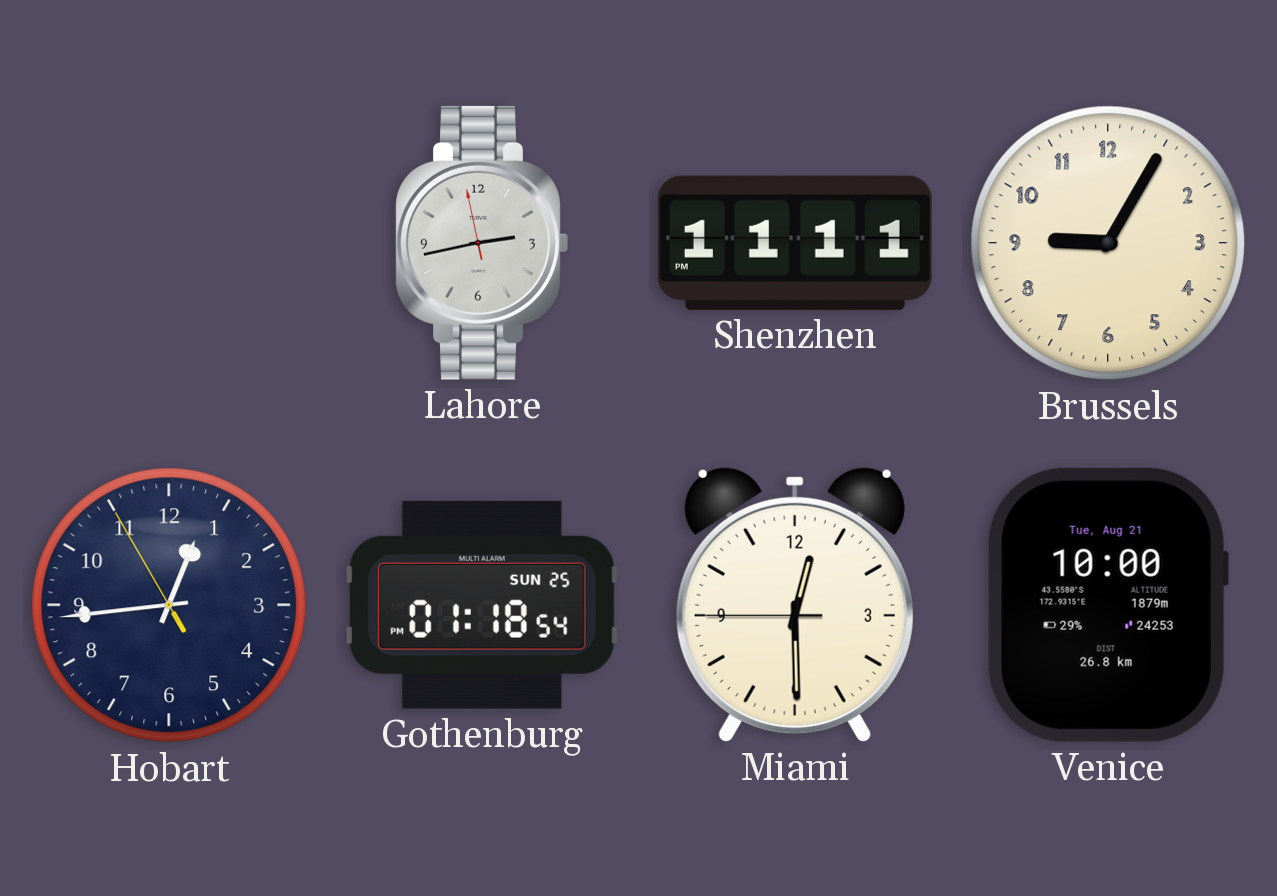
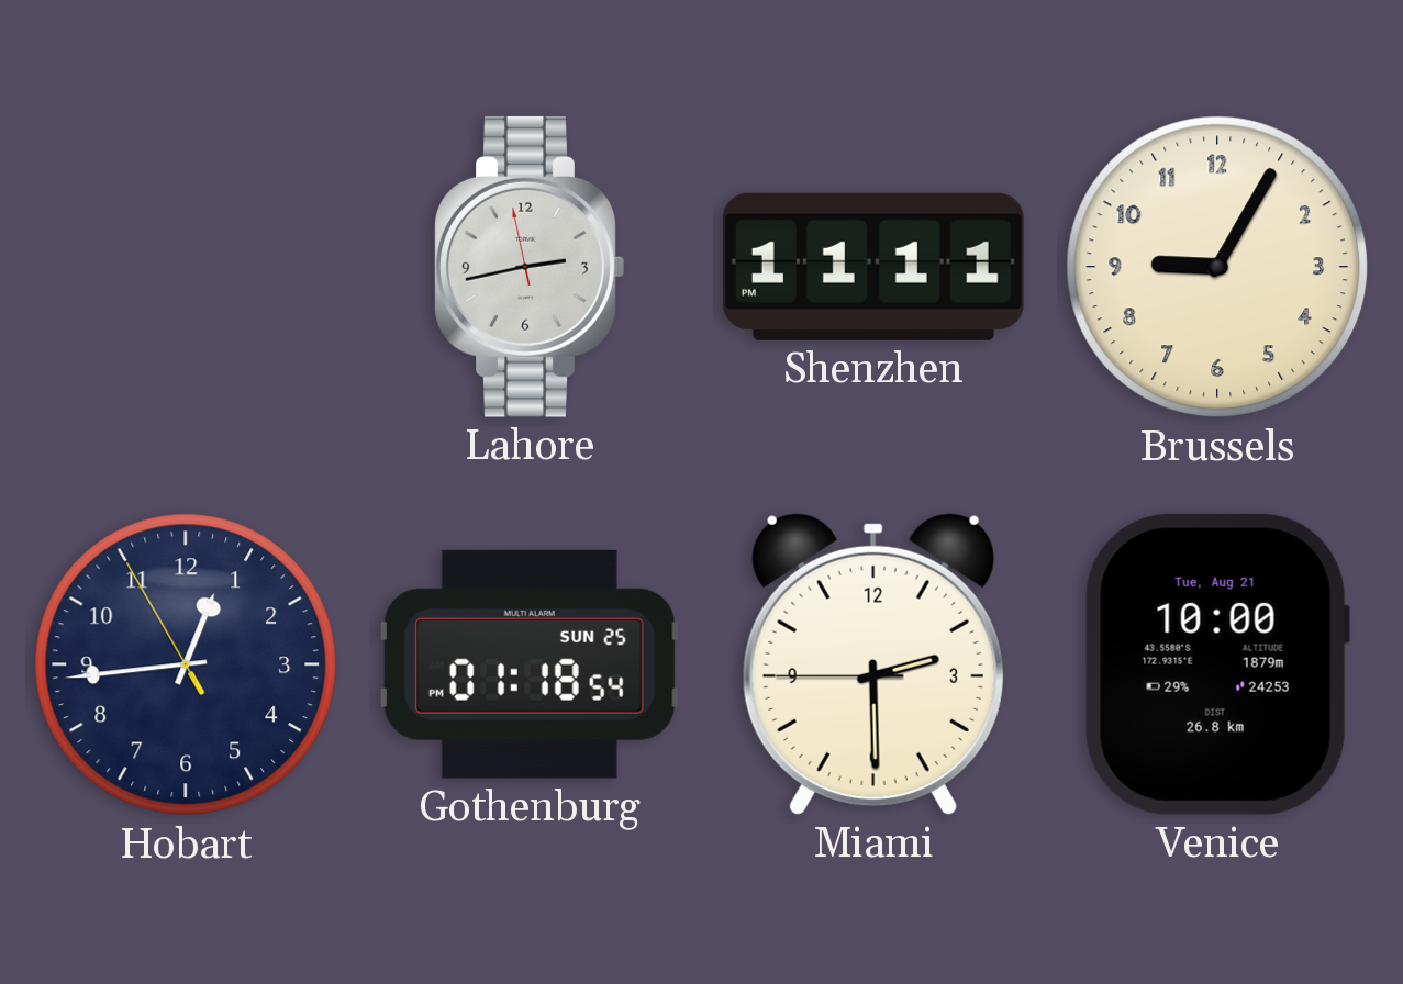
Miami: 12:29 -> 2:29
